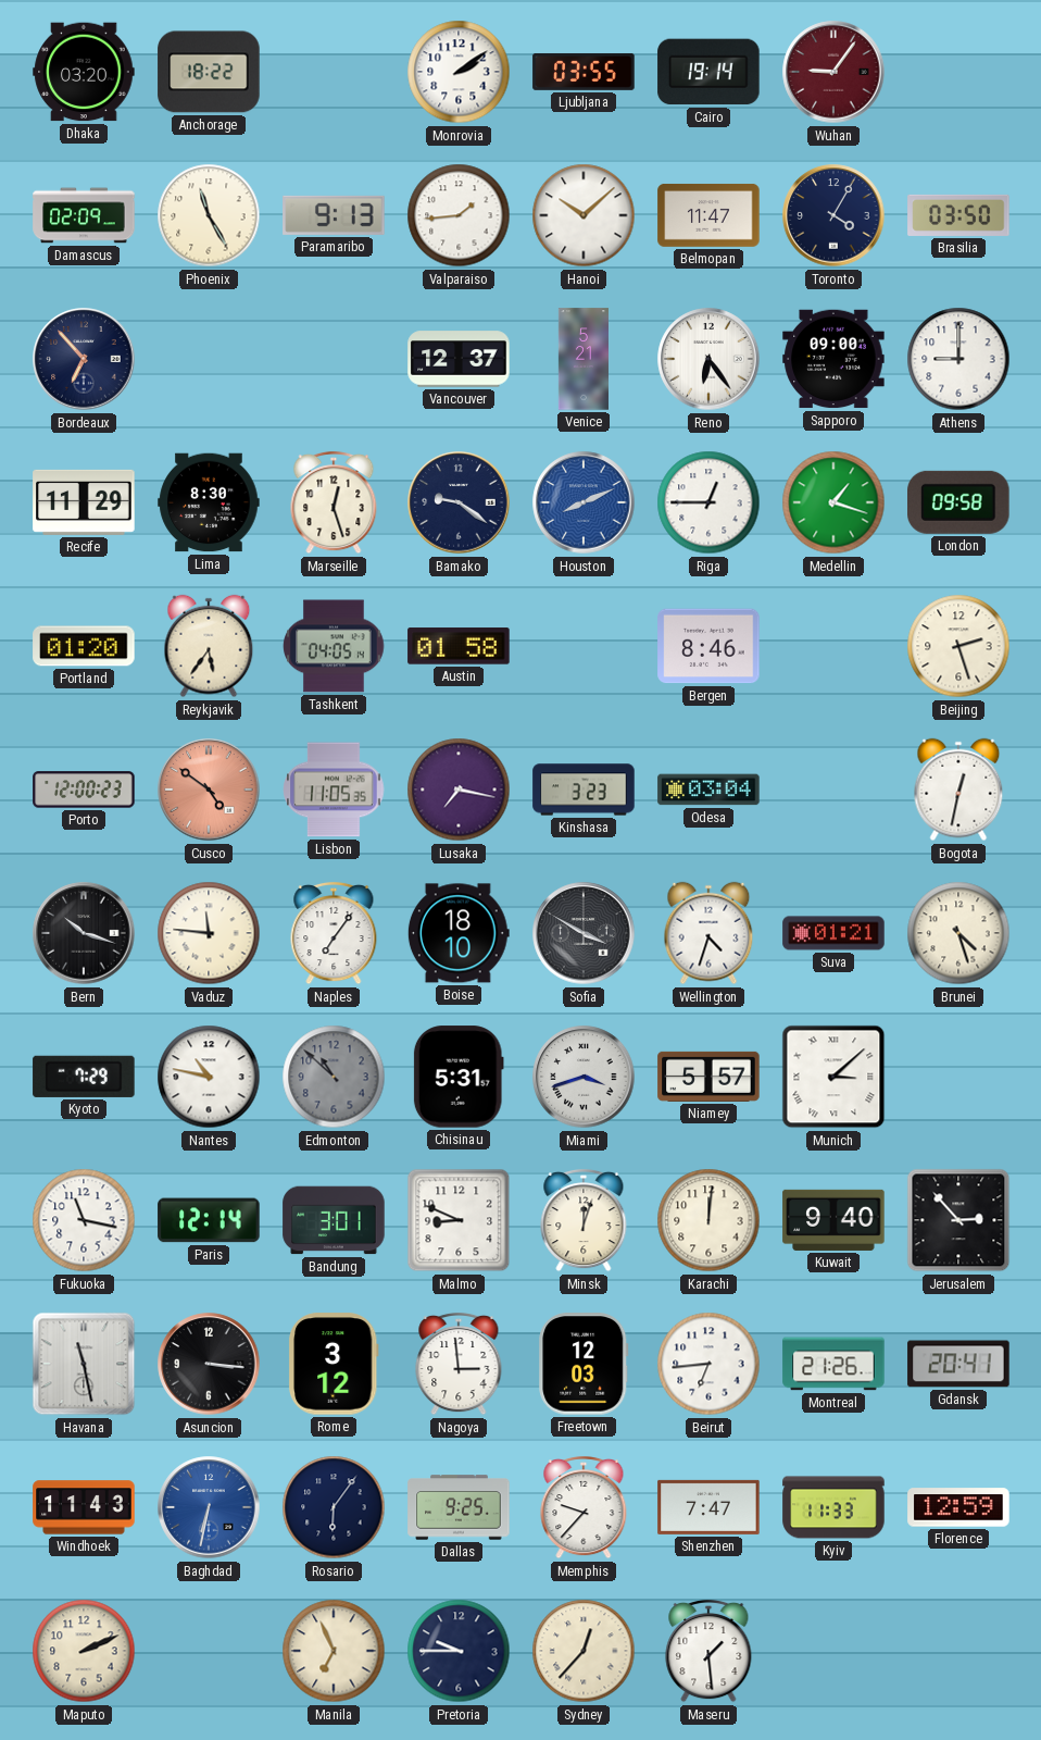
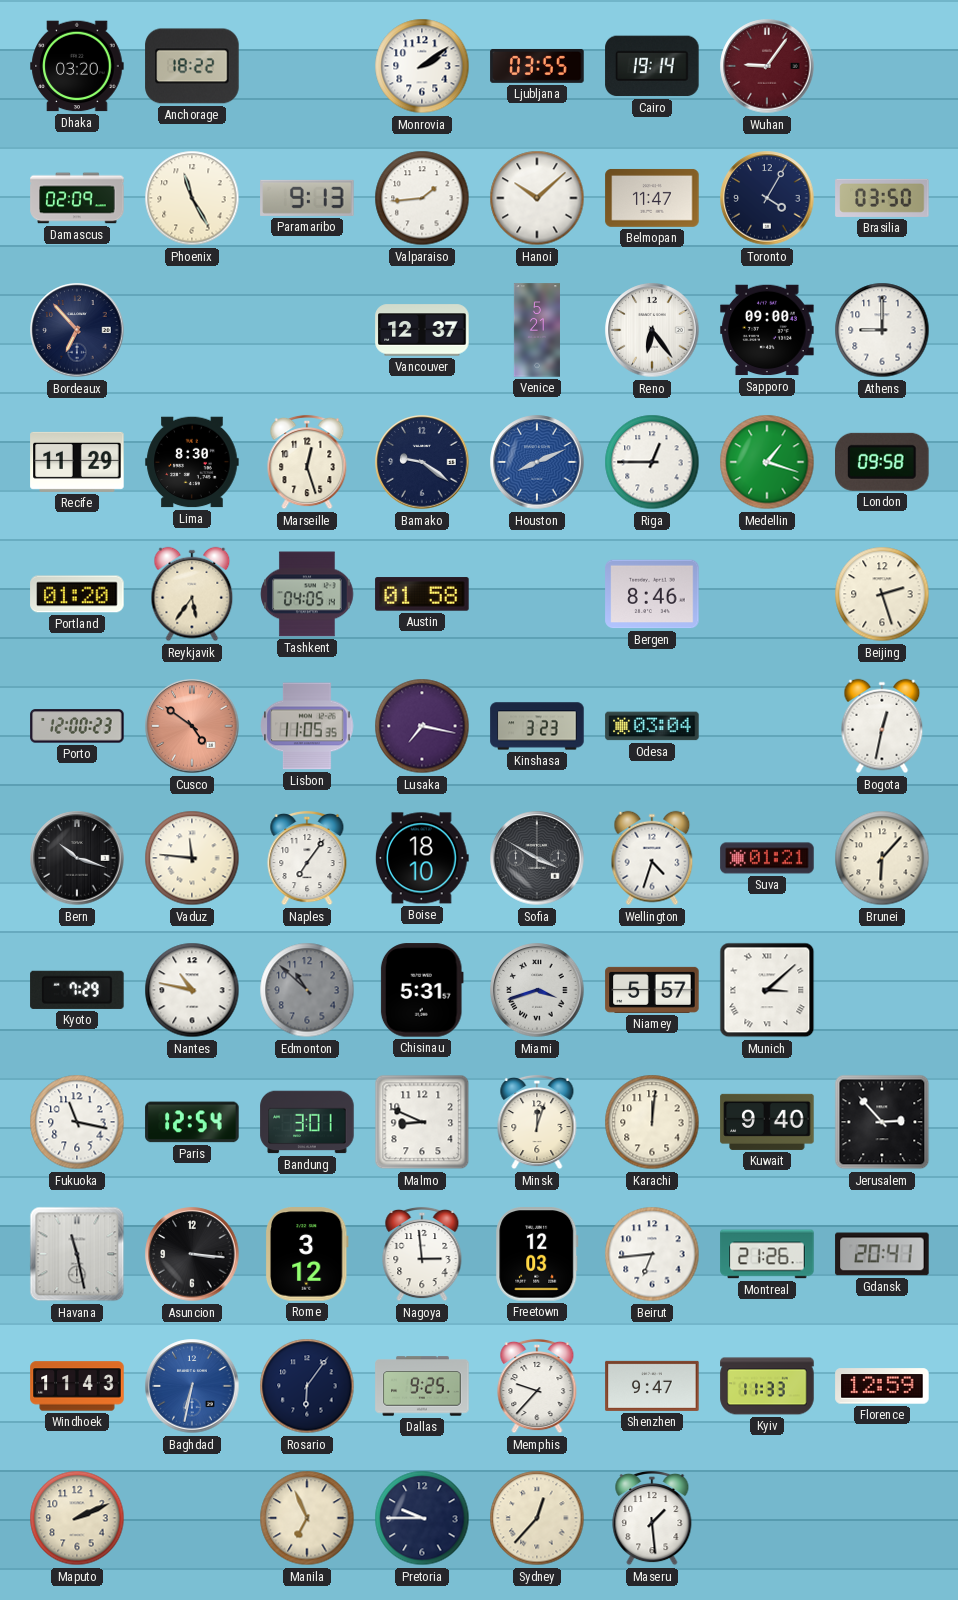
Brunei: 4:27 -> 6:07
Paris: 12:14 -> 12:54
Shenzhen: 7:47 -> 9:47
